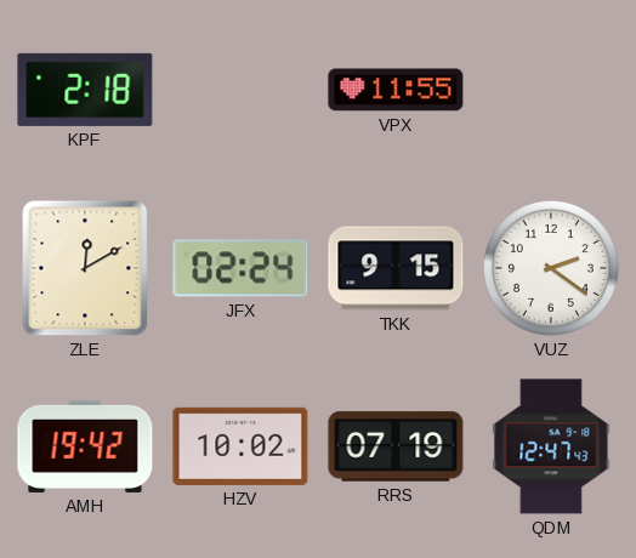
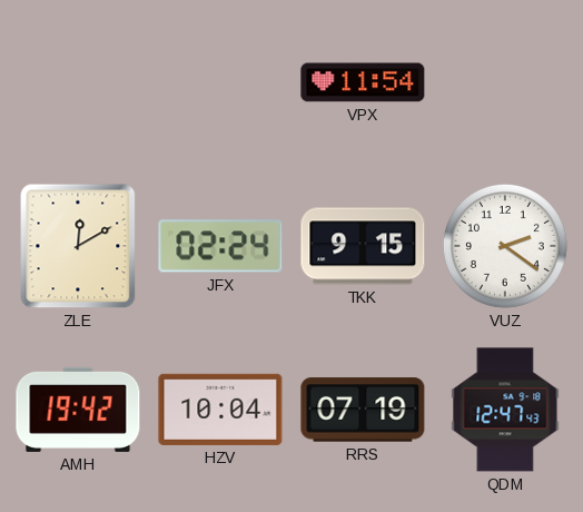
KPF: 2:18 -> none
VPX: 11:55 -> 11:54
HZV: 10:02 -> 10:04
